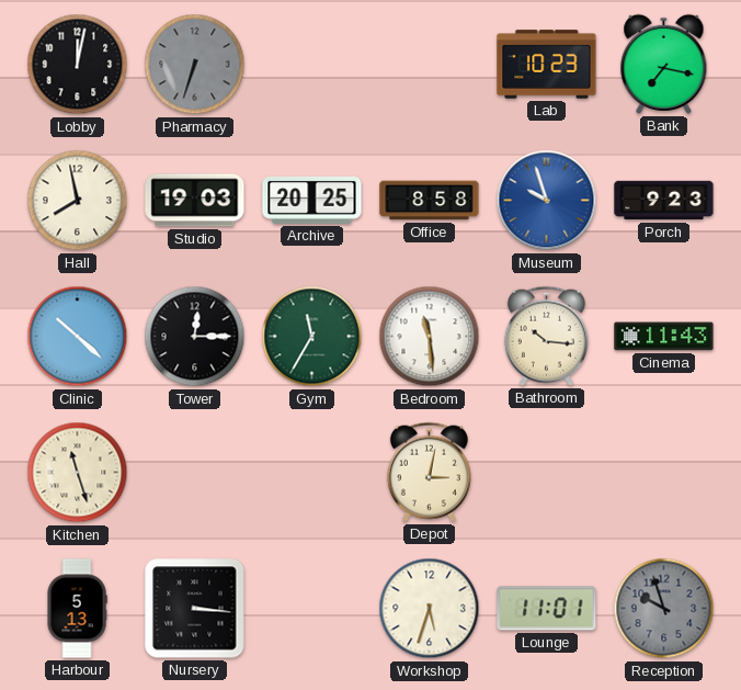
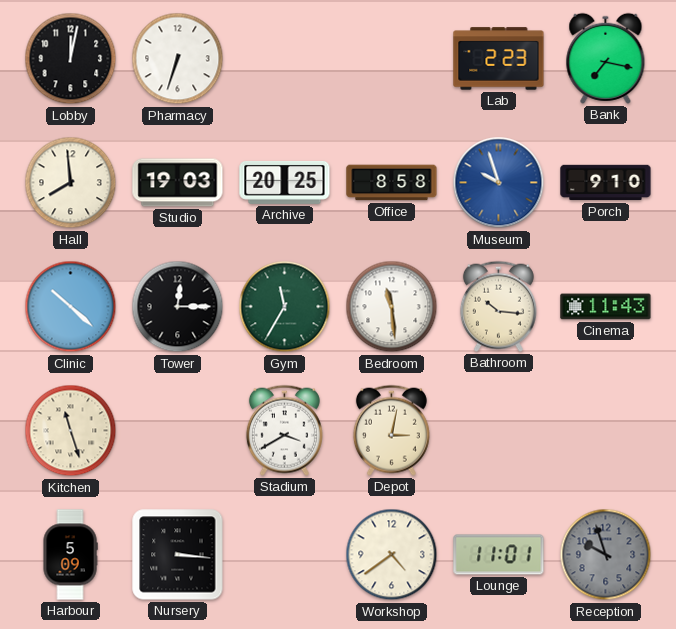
Pharmacy dial: grey -> white
Lab: 10:23 -> 2:23
Hall: 7:58 -> 7:59
Porch: 9:23 -> 9:10
Stadium: none -> 3:40
Harbour: 5:13 -> 5:09
Workshop: 5:33 -> 4:39
